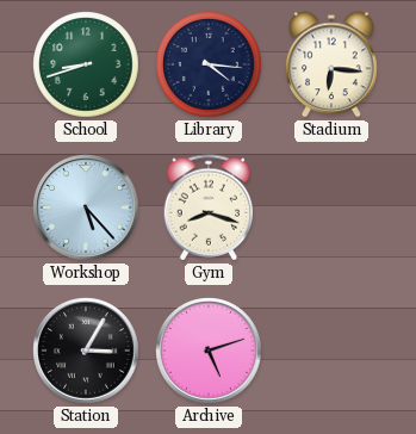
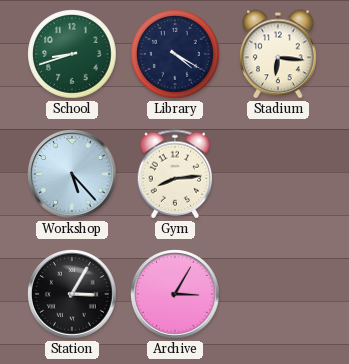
Library: 4:16 -> 4:20
Gym: 8:18 -> 8:14
Archive: 5:12 -> 3:05
